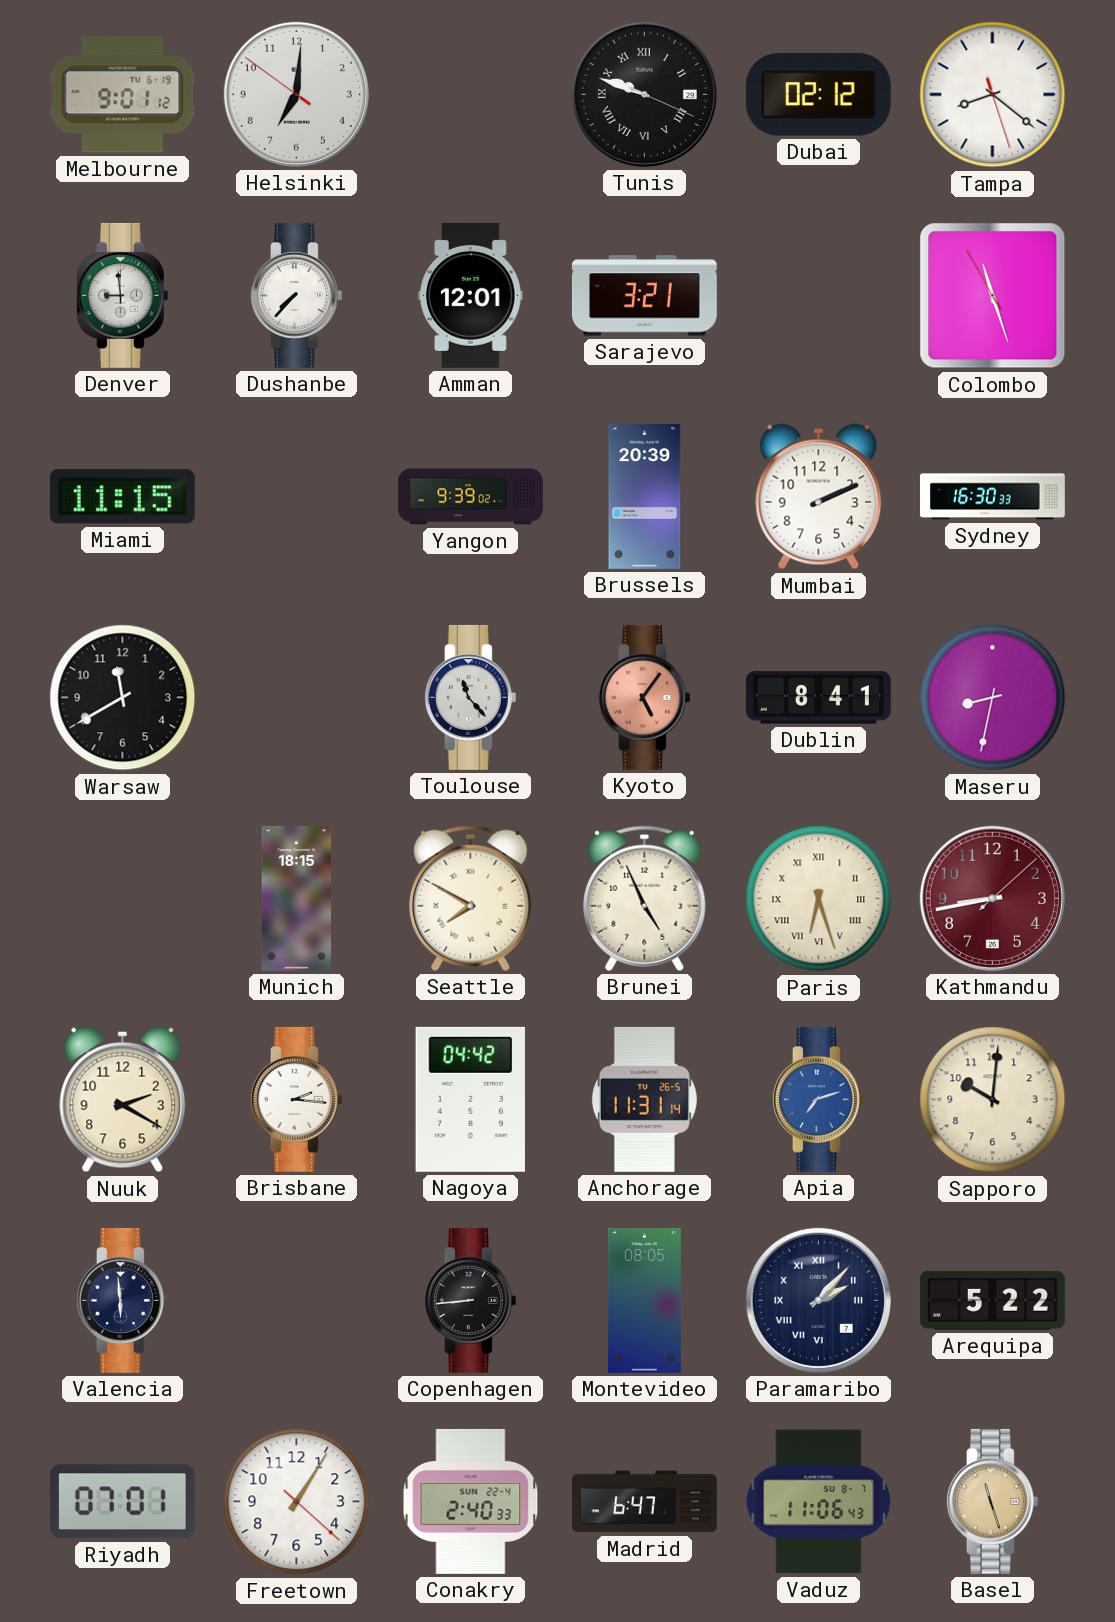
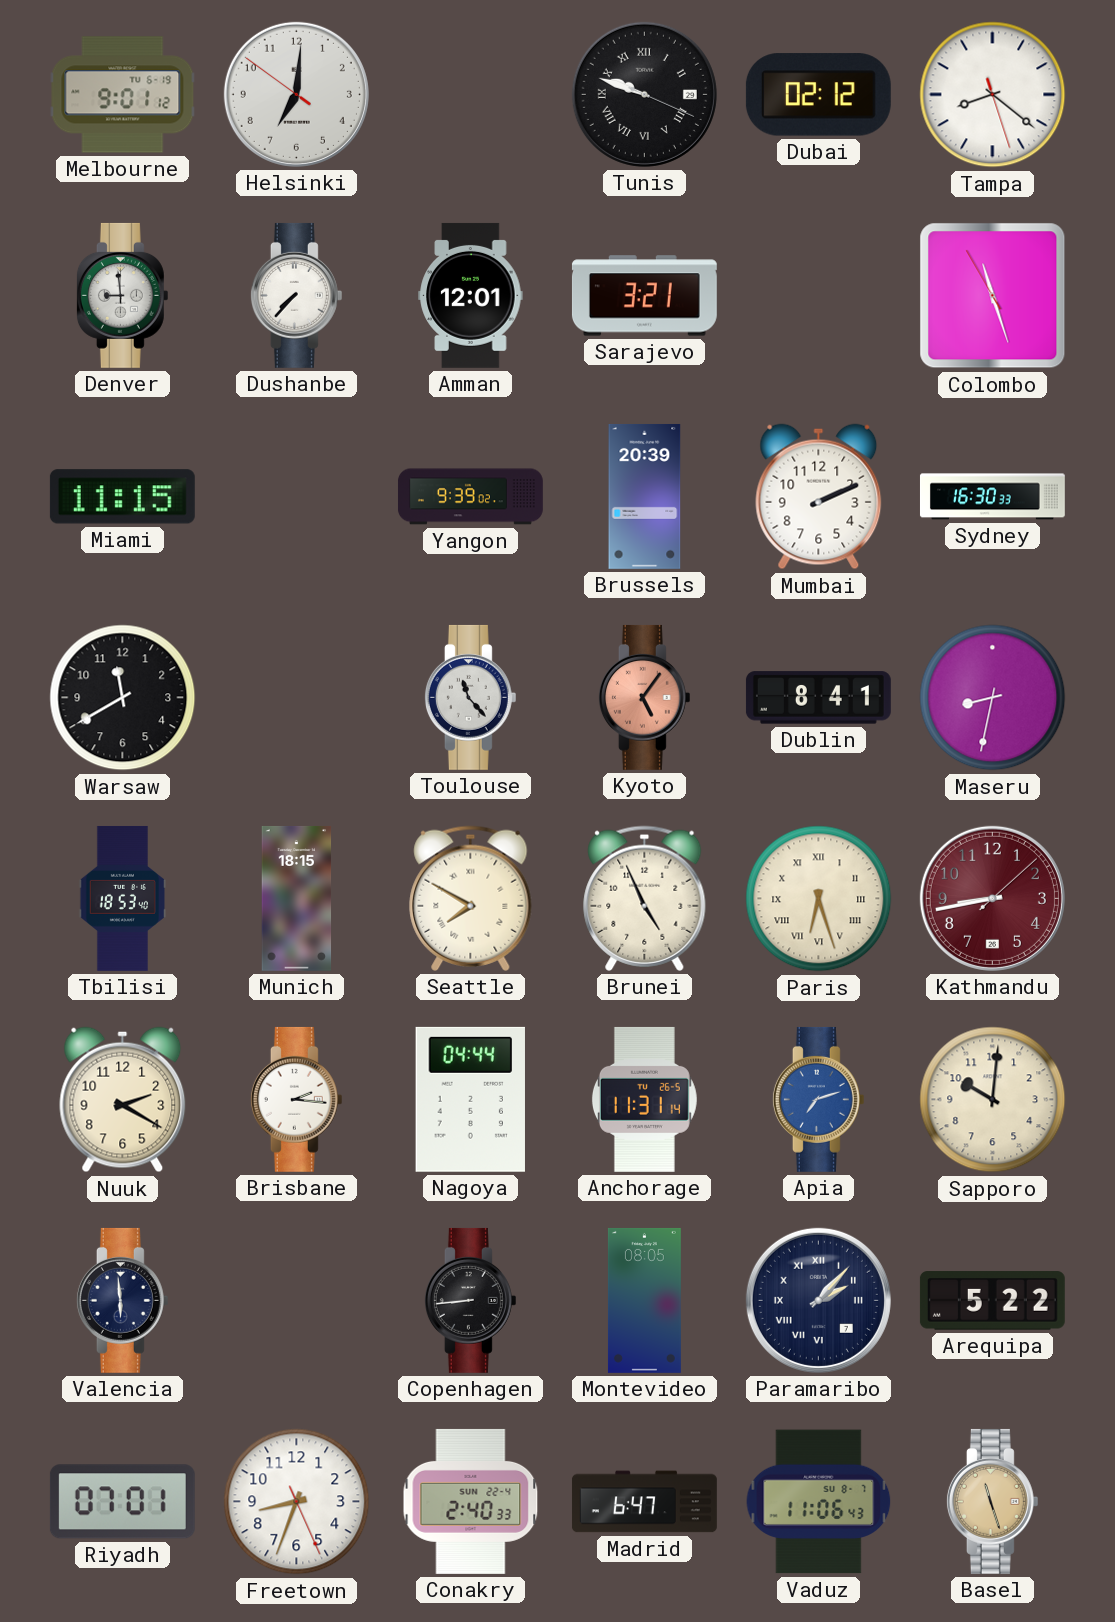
Tbilisi: none -> 18:53
Nagoya: 04:42 -> 04:44
Freetown: 1:05 -> 8:33
